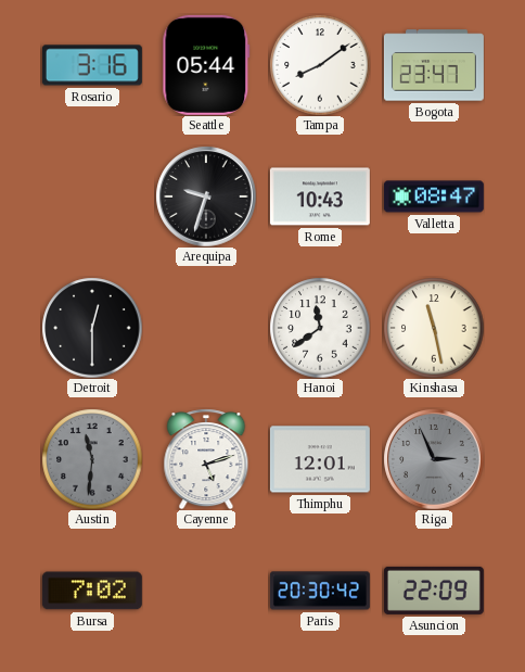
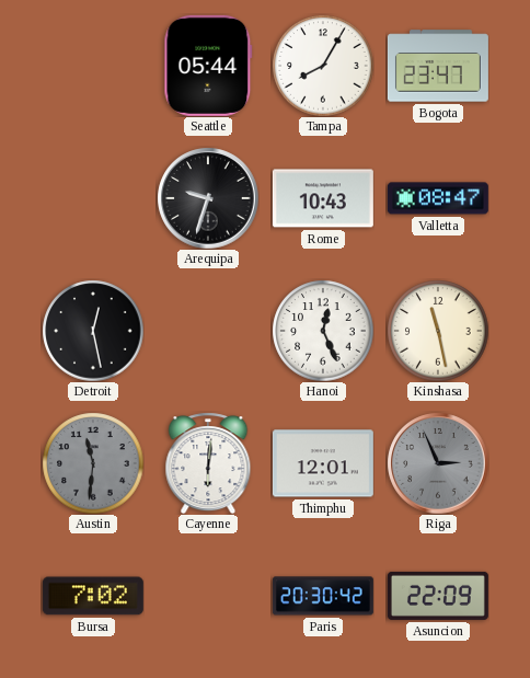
Rosario: 3:16 -> none
Tampa: 8:09 -> 8:05
Detroit: 12:30 -> 12:28
Hanoi: 11:39 -> 12:26
Cayenne: 5:12 -> 6:01
